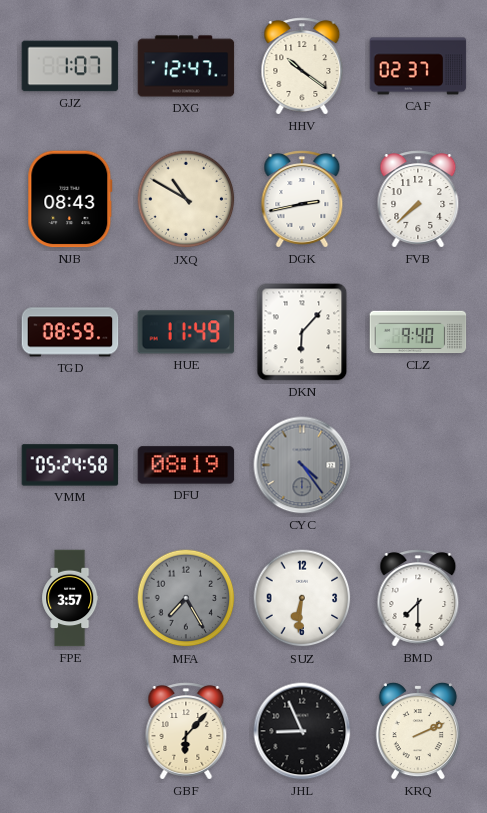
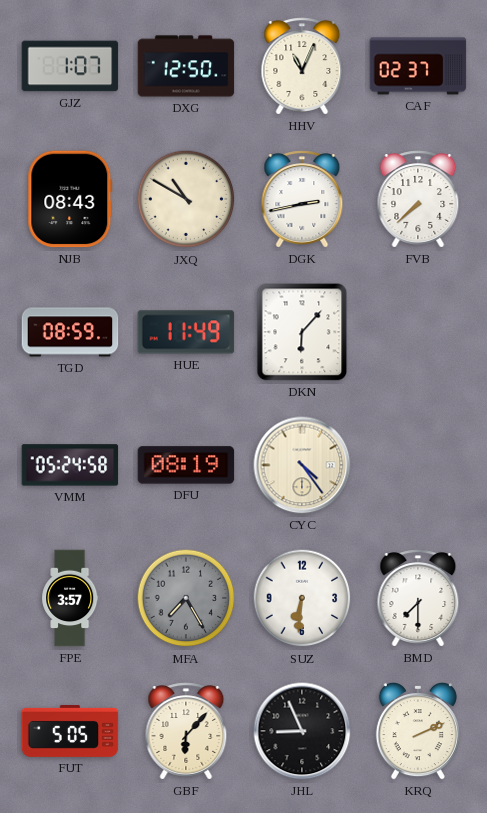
DXG: 12:47 -> 12:50
HHV: 10:21 -> 11:04
CLZ: 9:40 -> none
CYC dial: grey -> cream
FUT: none -> 5:05
